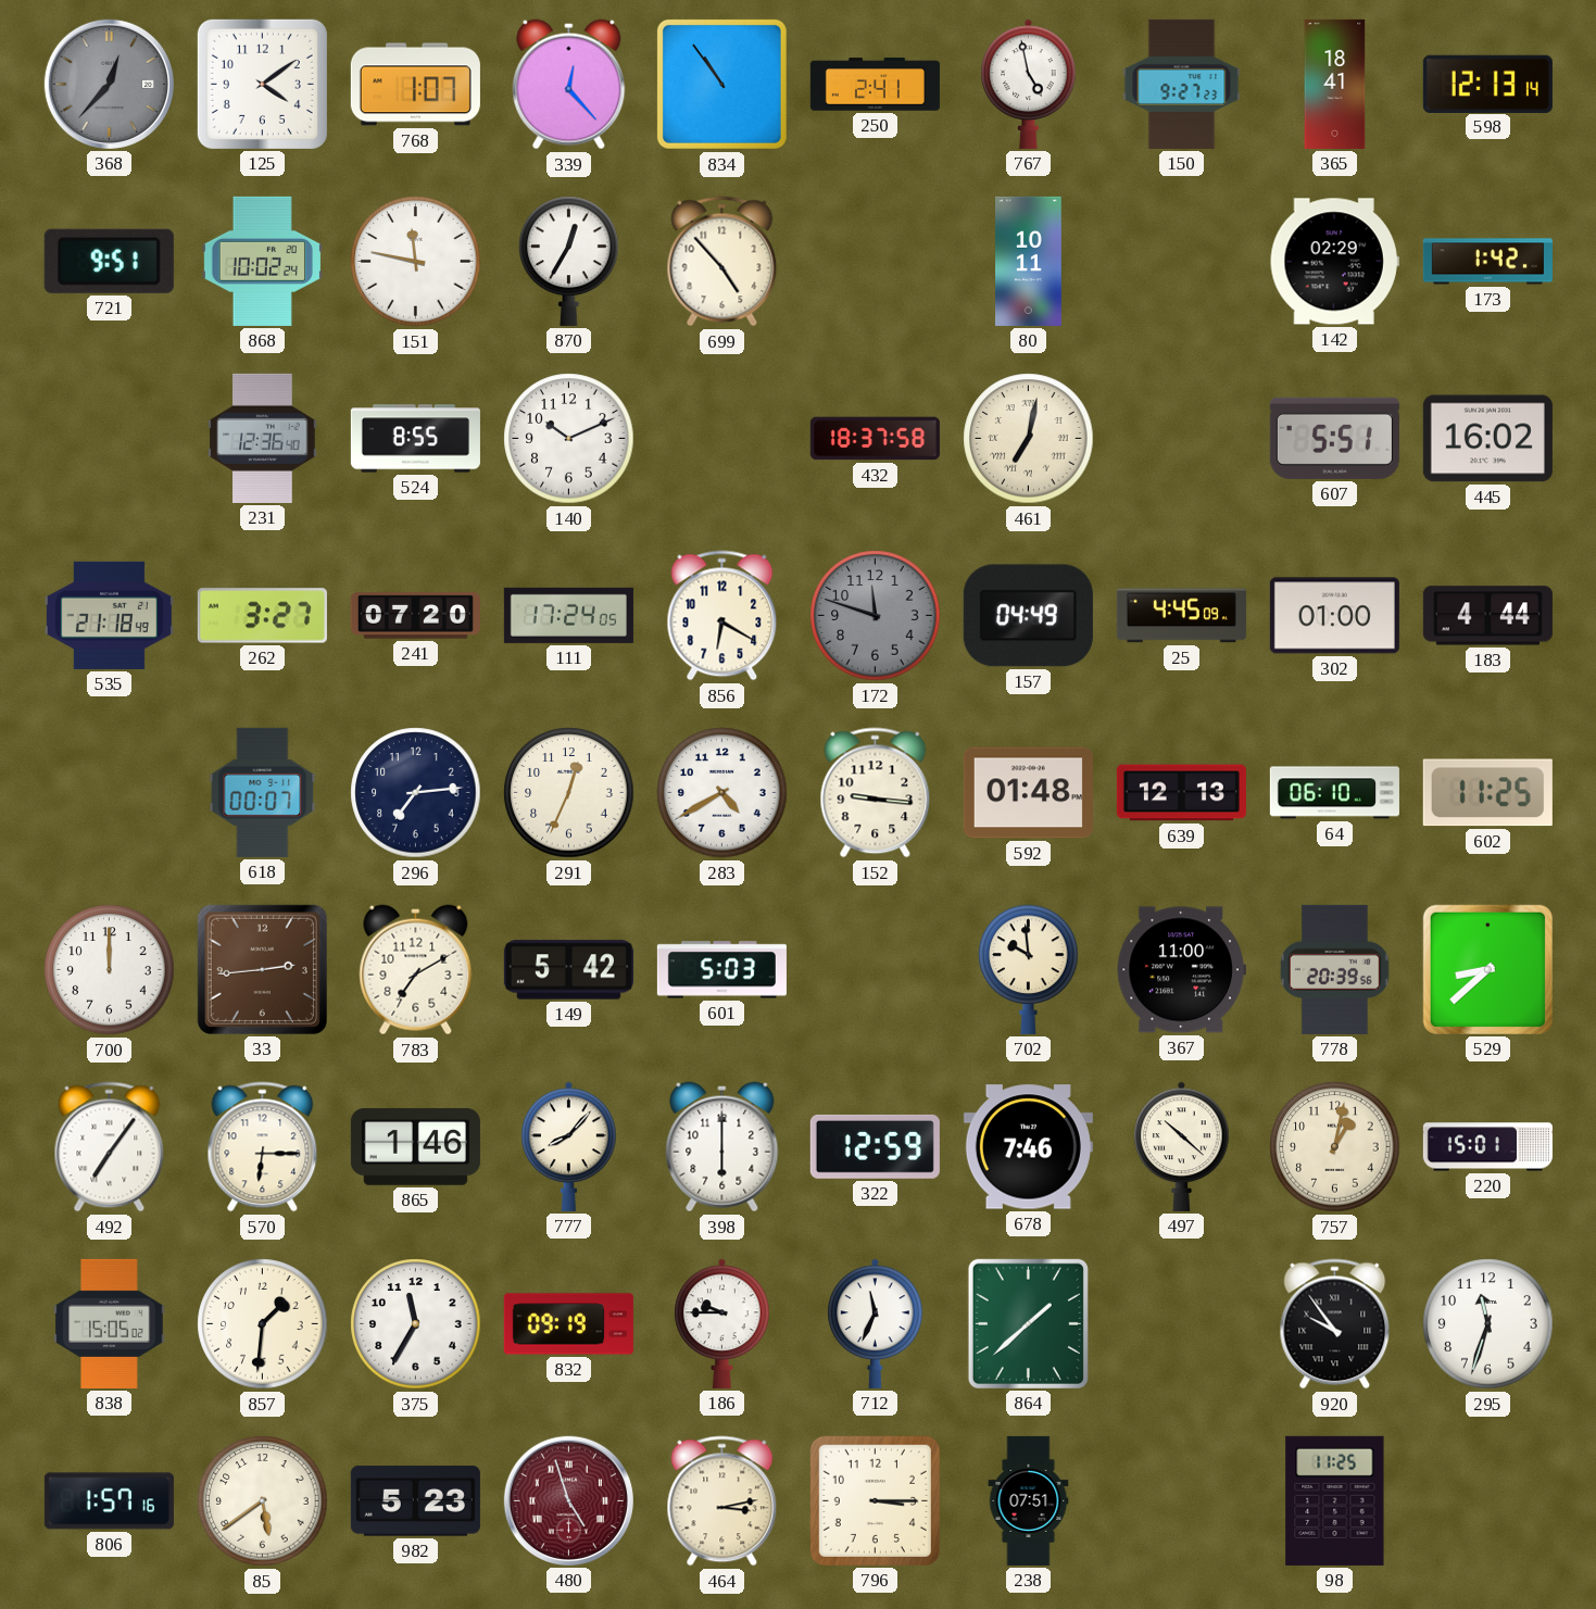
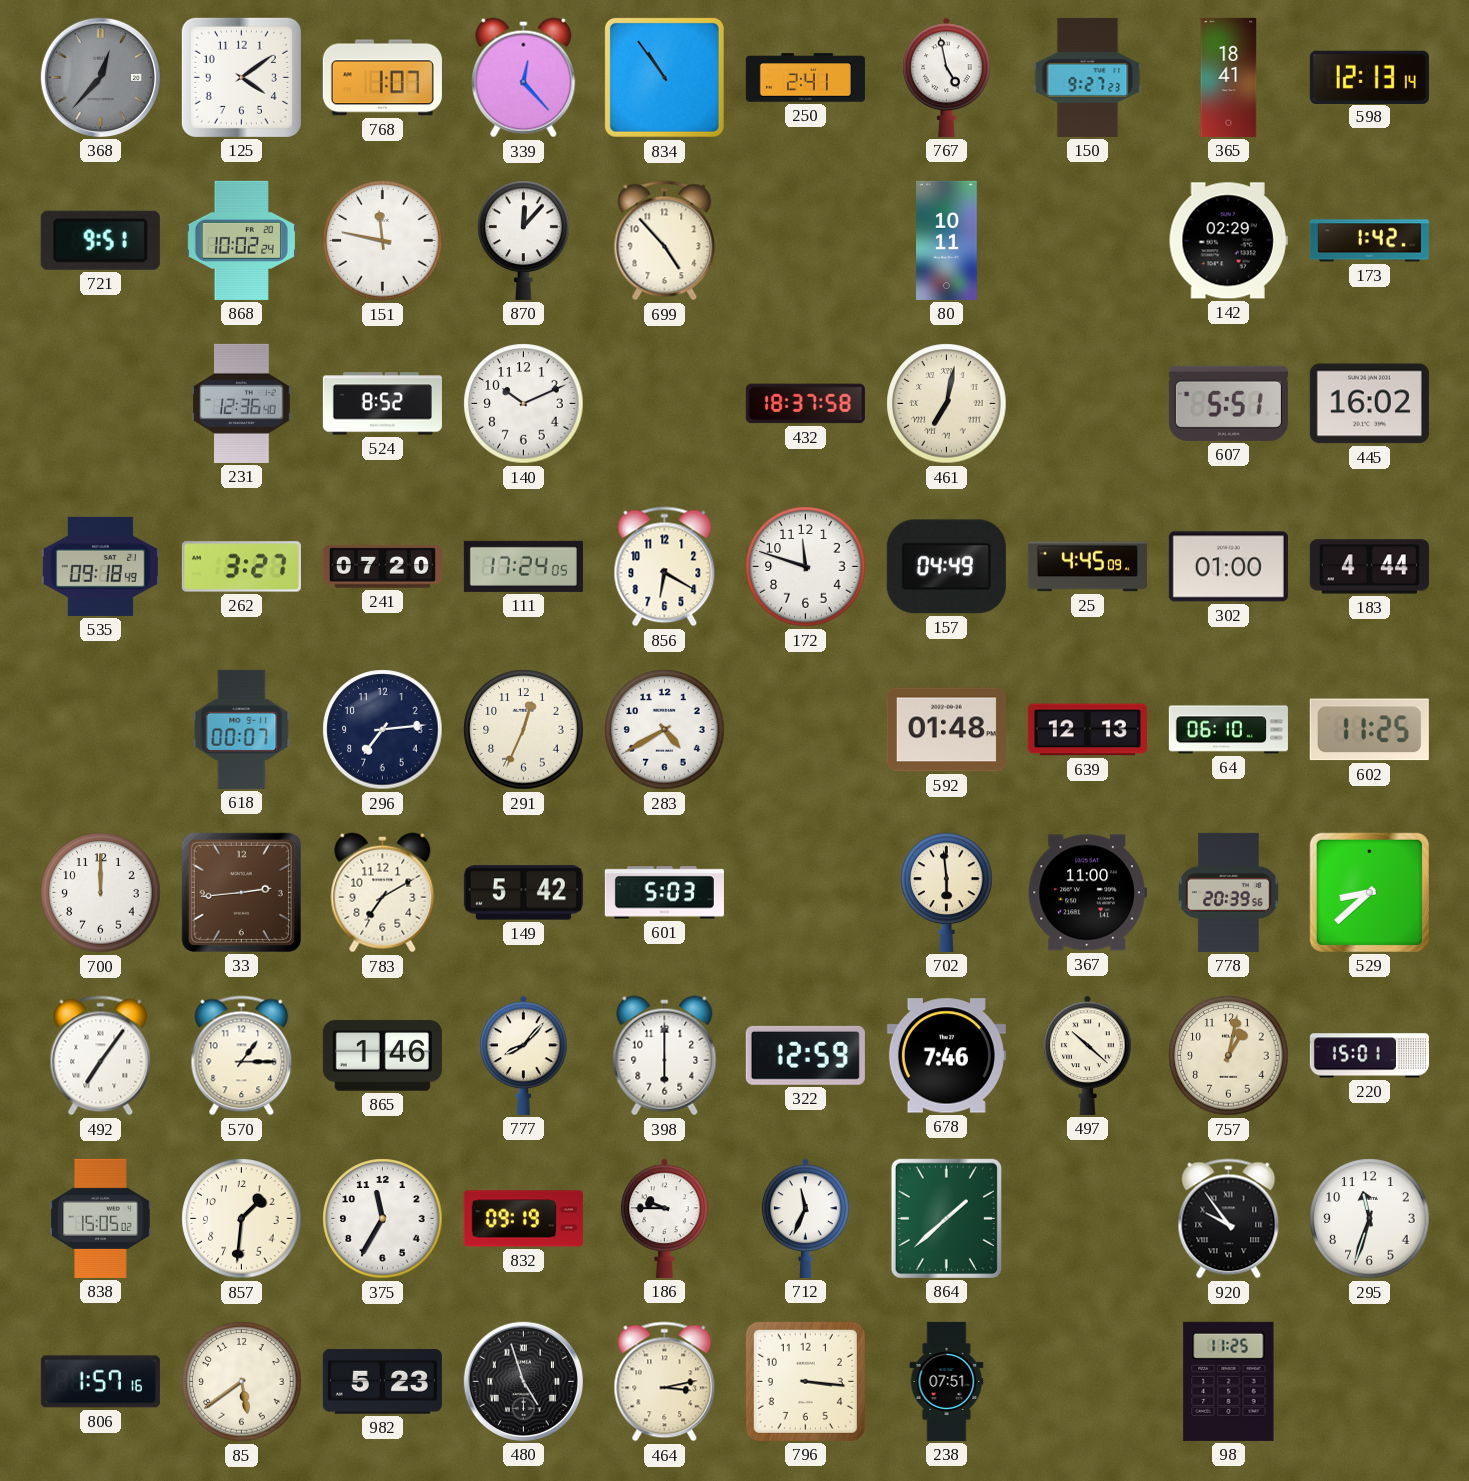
870: 12:35 -> 12:07
524: 8:55 -> 8:52
535: 21:18 -> 09:18
172 dial: grey -> white
152: 9:16 -> none
702: 9:59 -> 5:59
570: 6:15 -> 1:15
480 dial: burgundy -> black
796: 3:15 -> 3:16
